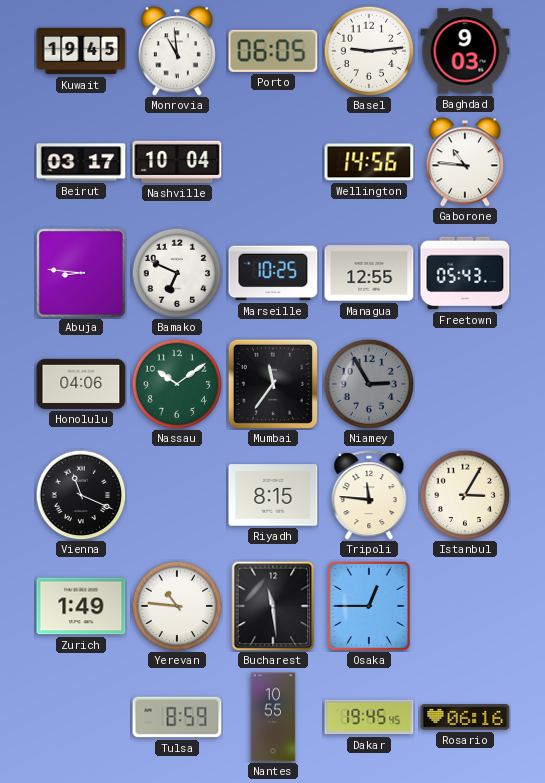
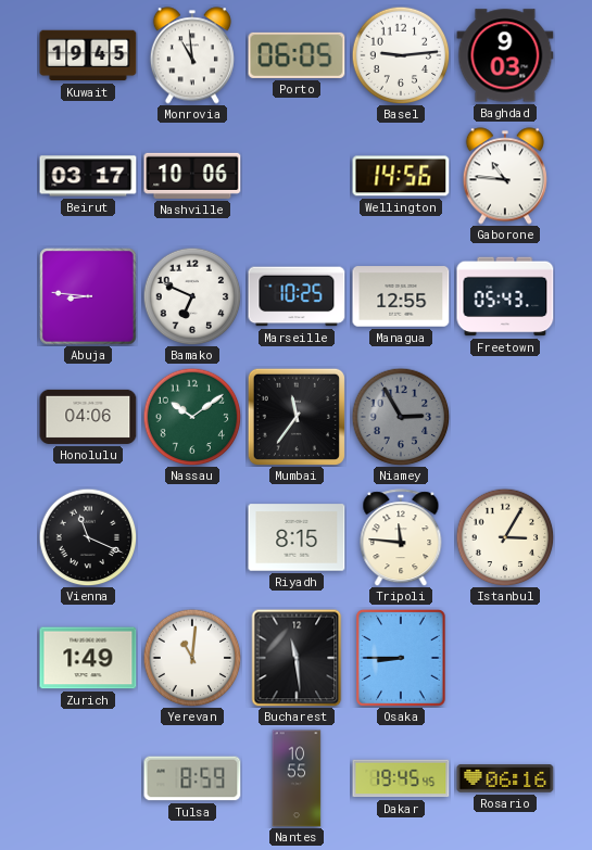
Nashville: 10:04 -> 10:06
Yerevan: 10:46 -> 11:01
Osaka: 12:45 -> 8:45
